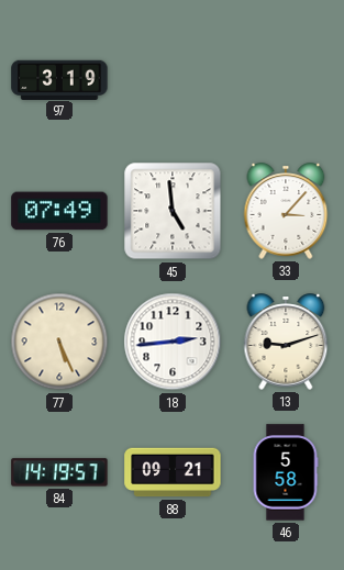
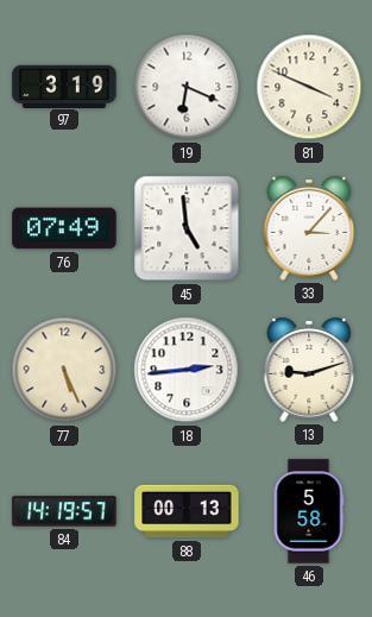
19: none -> 6:19
81: none -> 3:49
88: 09:21 -> 00:13
